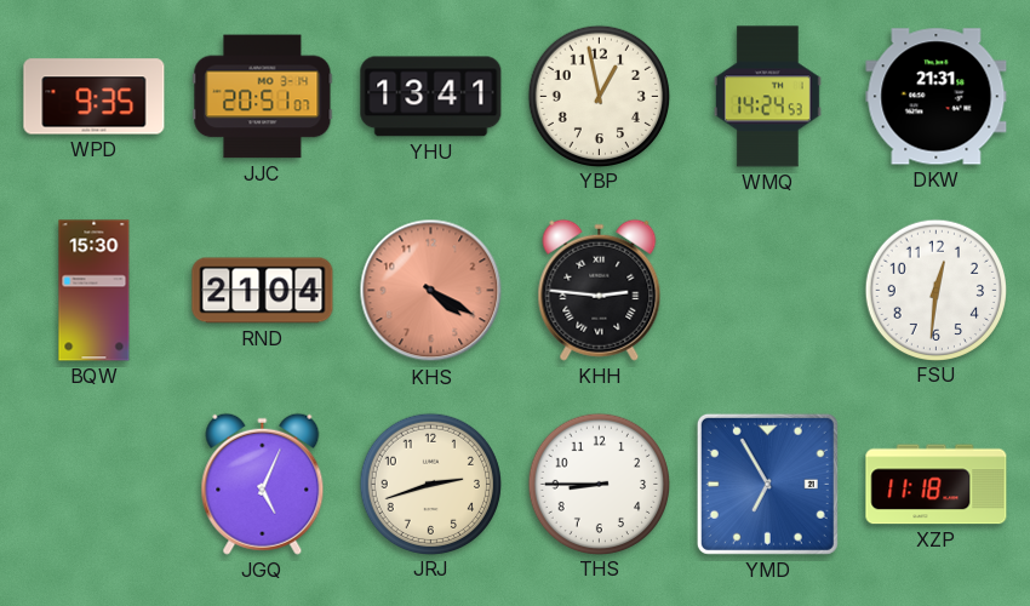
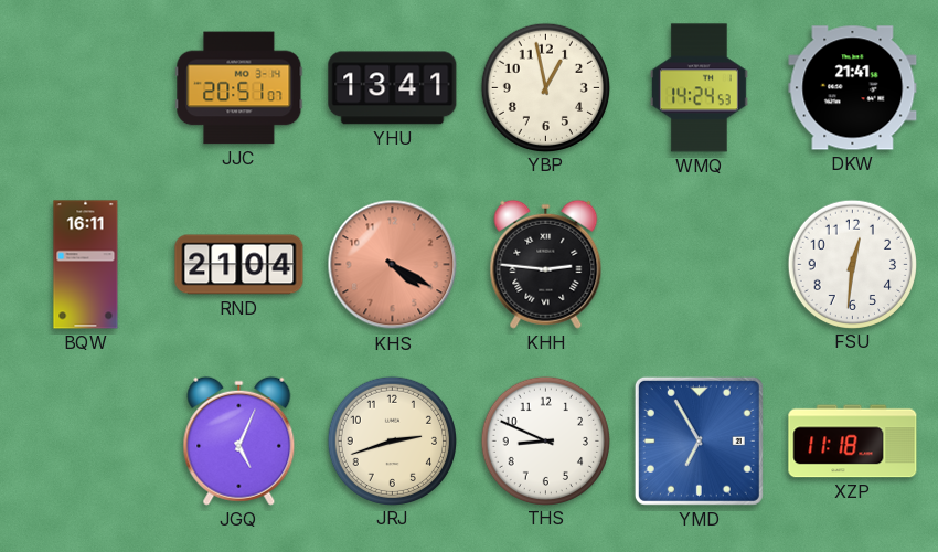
WPD: 9:35 -> none
DKW: 21:31 -> 21:41
BQW: 15:30 -> 16:11
THS: 8:45 -> 8:49
